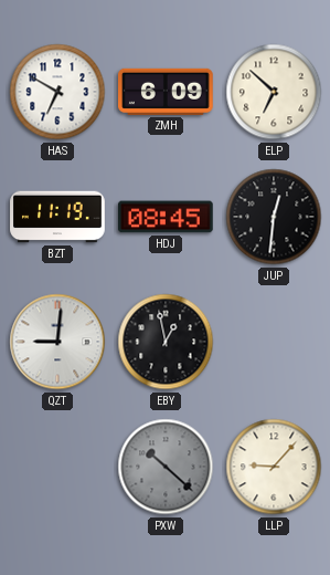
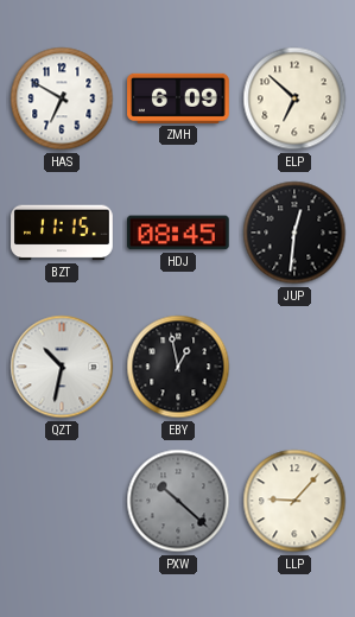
BZT: 11:19 -> 11:15
QZT: 9:01 -> 10:32
